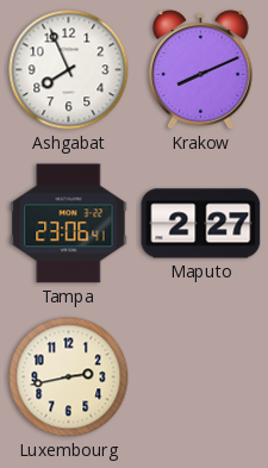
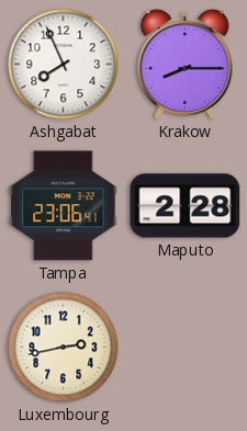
Krakow: 8:11 -> 8:15
Maputo: 2:27 -> 2:28
